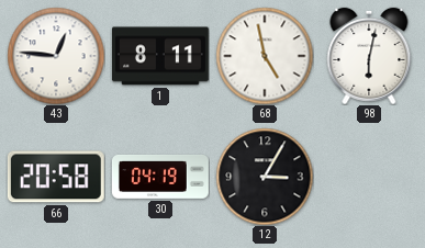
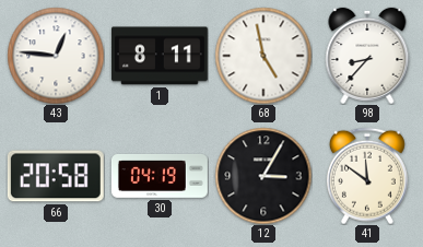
98: 6:02 -> 8:37
41: none -> 11:51
